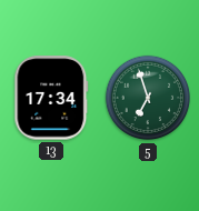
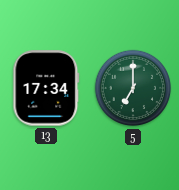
5: 6:57 -> 7:00
